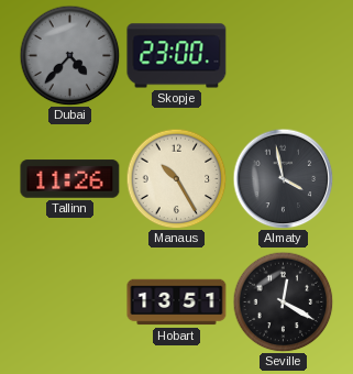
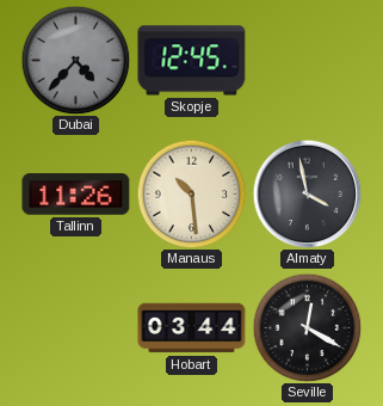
Skopje: 23:00 -> 12:45
Manaus: 10:25 -> 10:29
Hobart: 13:51 -> 03:44
